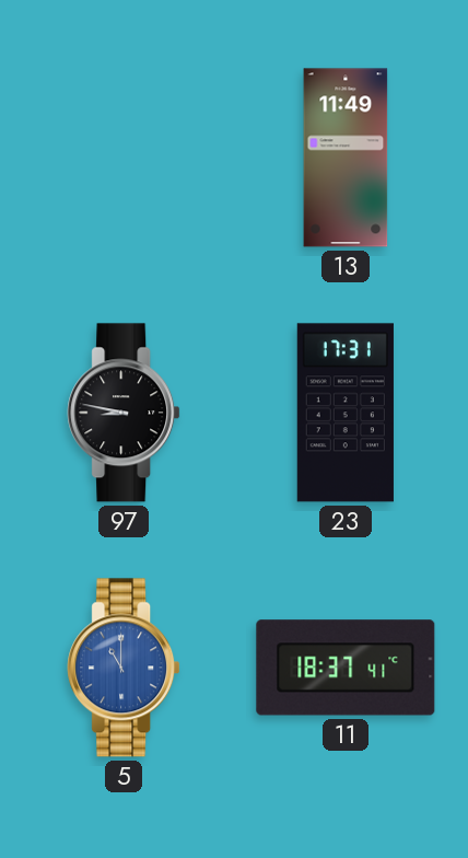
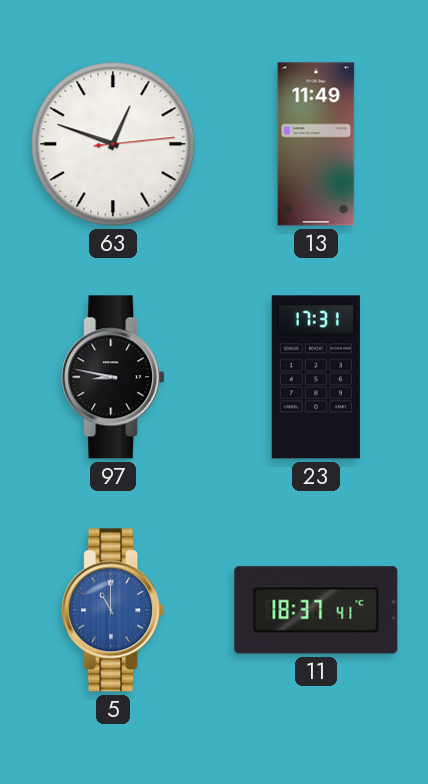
63: none -> 12:48
